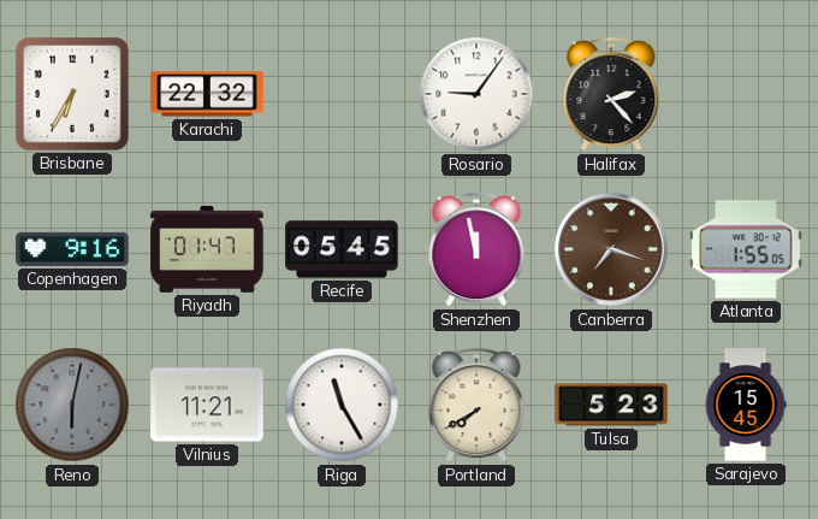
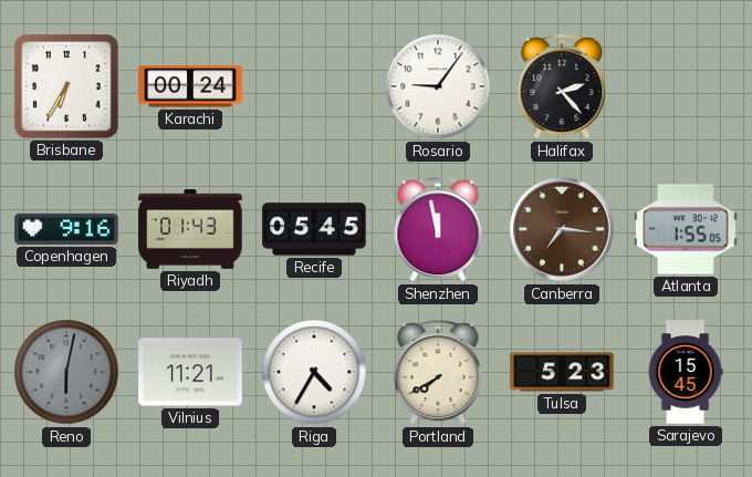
Karachi: 22:32 -> 00:24
Riyadh: 01:47 -> 01:43
Canberra: 7:18 -> 7:16
Riga: 11:25 -> 4:35
